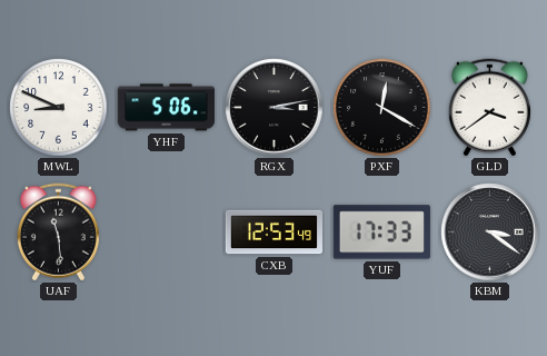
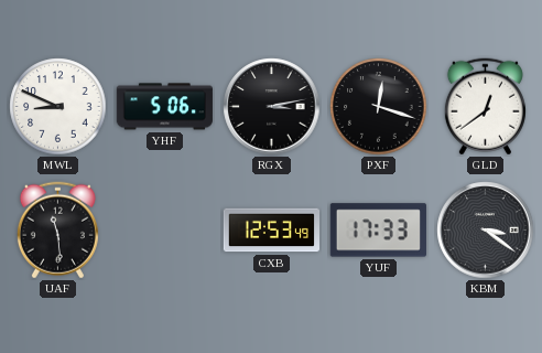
PXF: 12:20 -> 12:18
GLD: 3:39 -> 12:39
